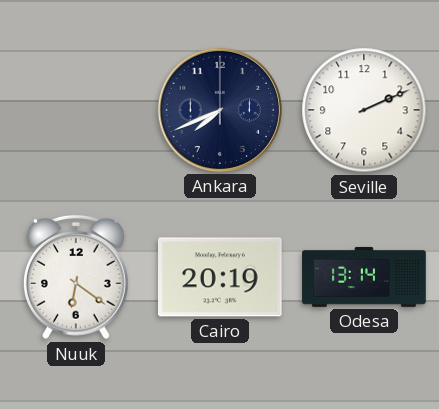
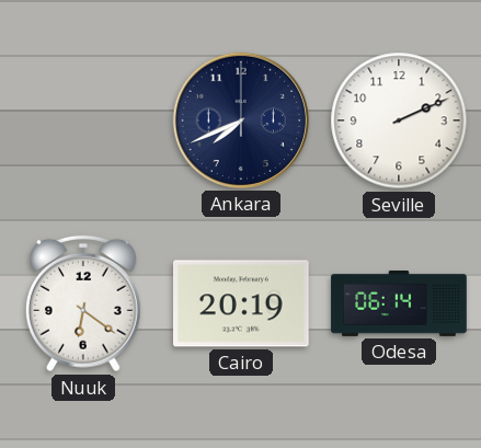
Odesa: 13:14 -> 06:14
